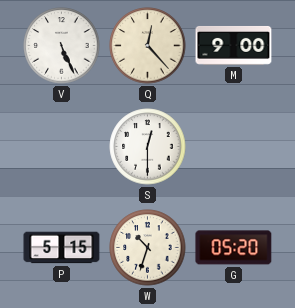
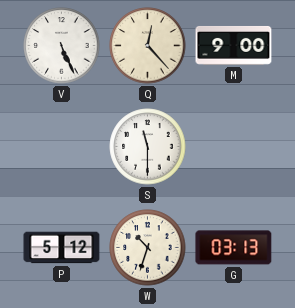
S: 12:30 -> 11:30
P: 5:15 -> 5:12
G: 05:20 -> 03:13
